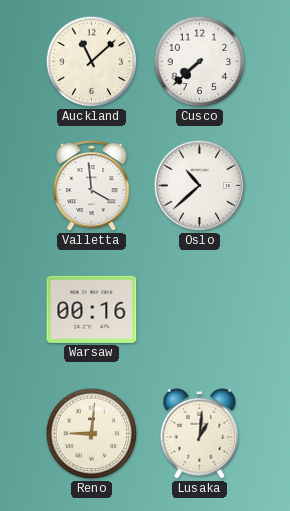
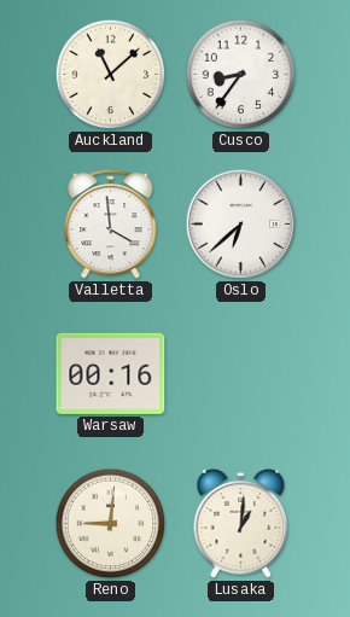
Cusco: 7:38 -> 8:36
Oslo: 10:38 -> 6:38
